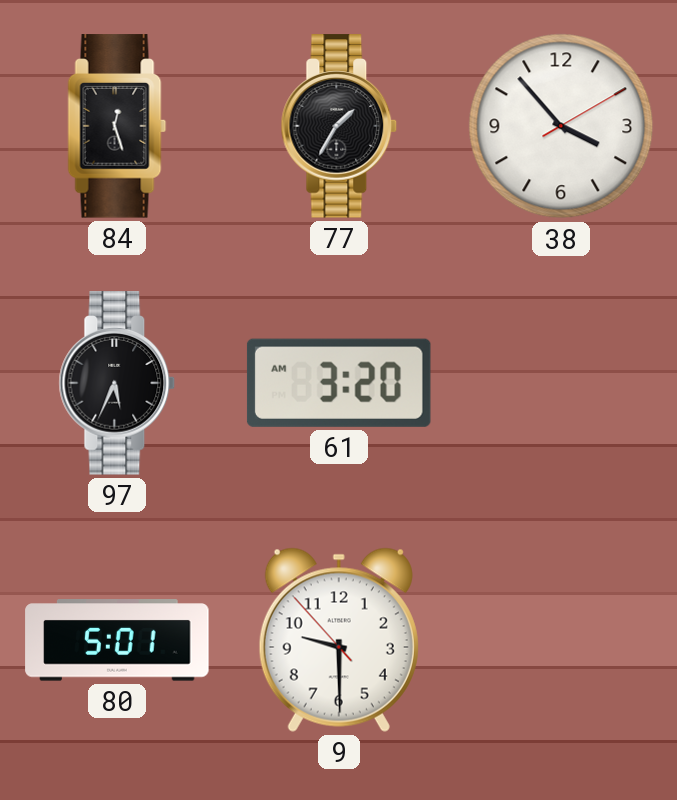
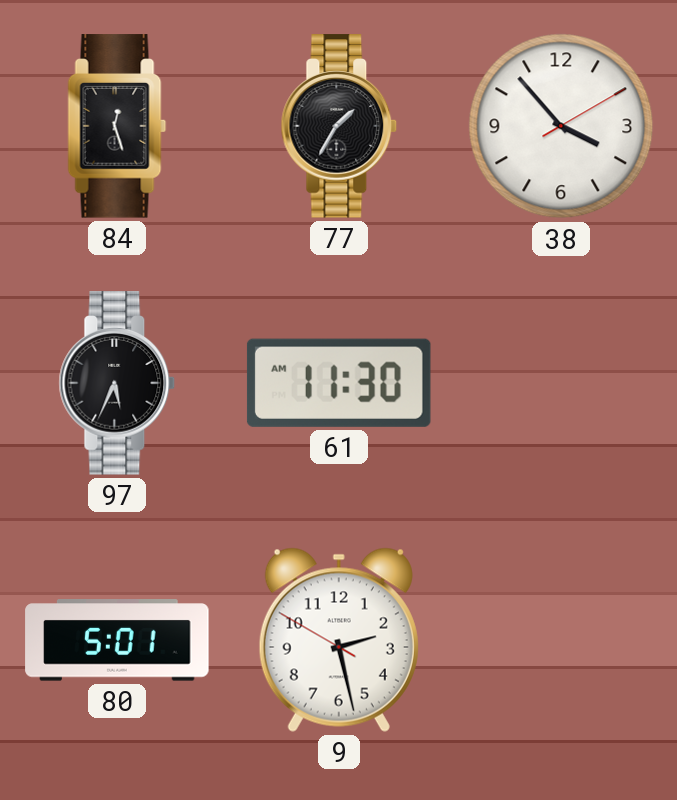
61: 3:20 -> 11:30
9: 9:29 -> 2:27
